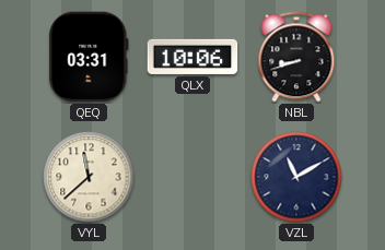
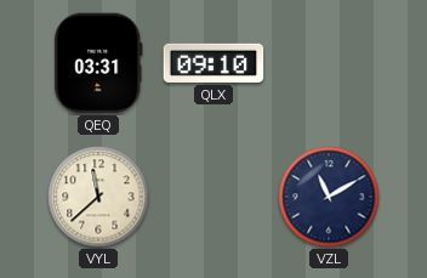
QLX: 10:06 -> 09:10
NBL: 8:42 -> none
